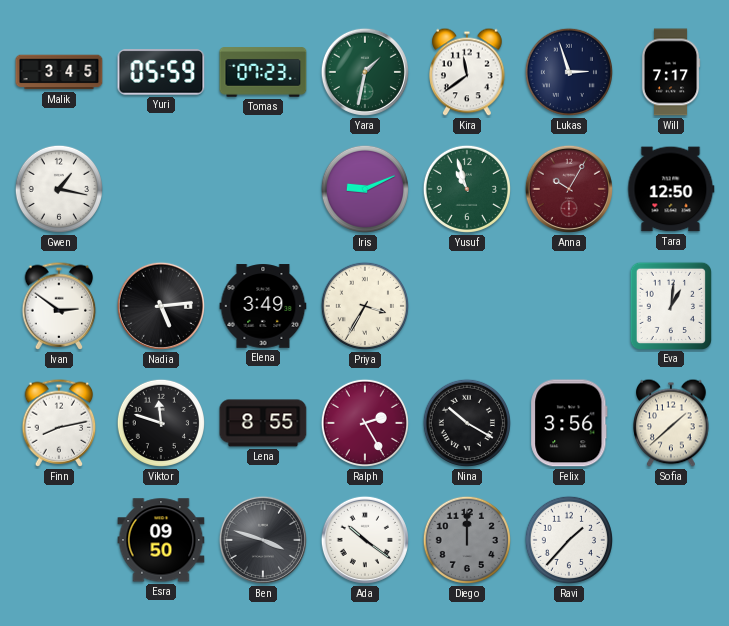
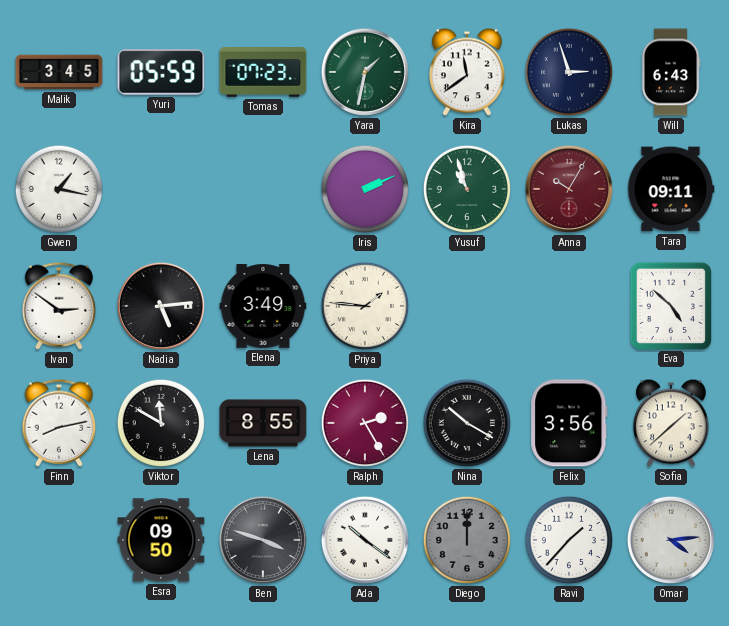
Will: 7:17 -> 6:43
Iris: 9:11 -> 2:11
Tara: 12:50 -> 09:11
Priya: 3:35 -> 1:46
Eva: 1:01 -> 4:52
Viktor: 11:48 -> 11:50
Omar: none -> 4:14
